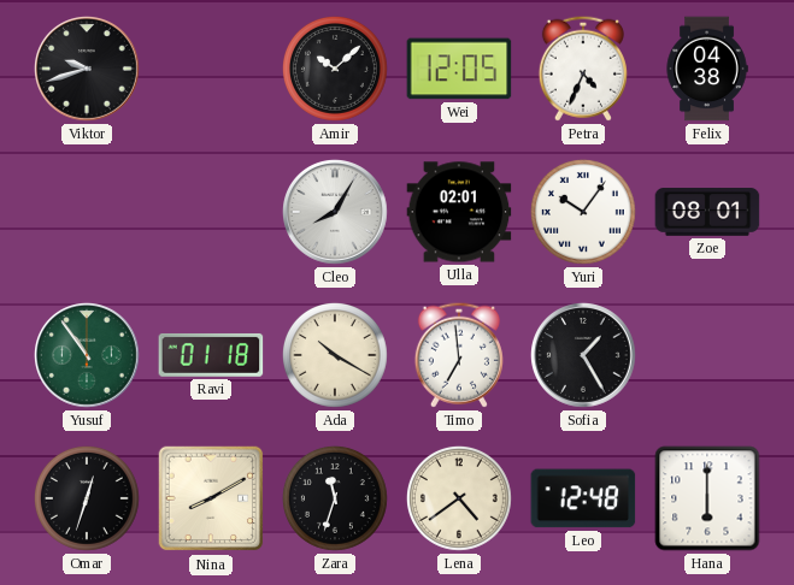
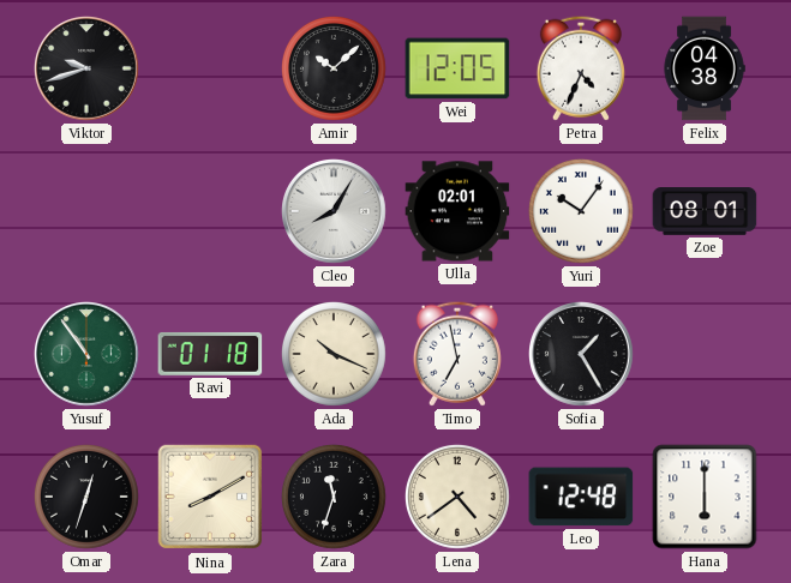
Ada: 10:20 -> 10:19
Timo: 6:59 -> 6:58
